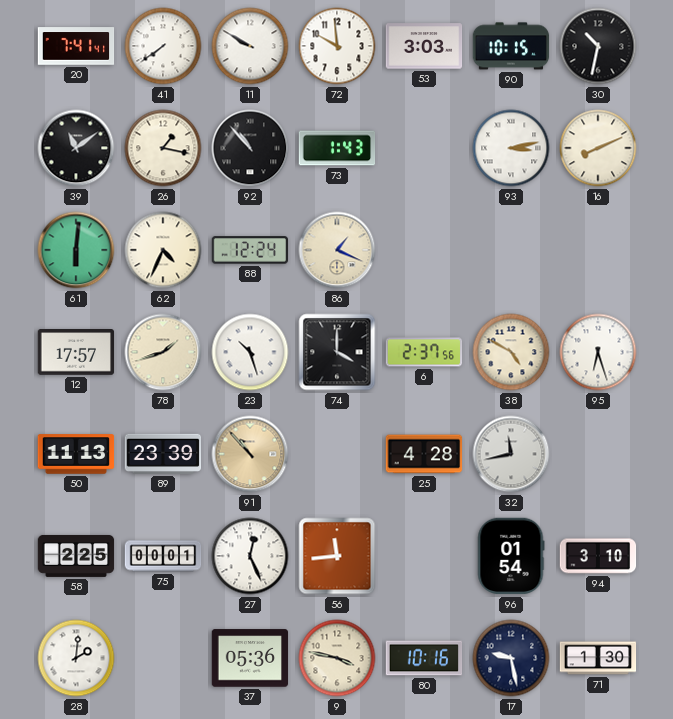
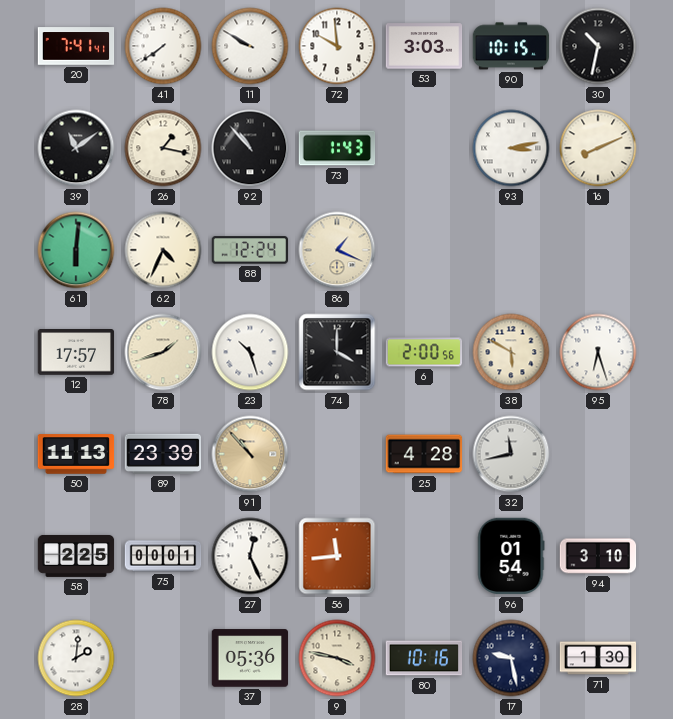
6: 2:37 -> 2:00
38: 4:50 -> 5:50
